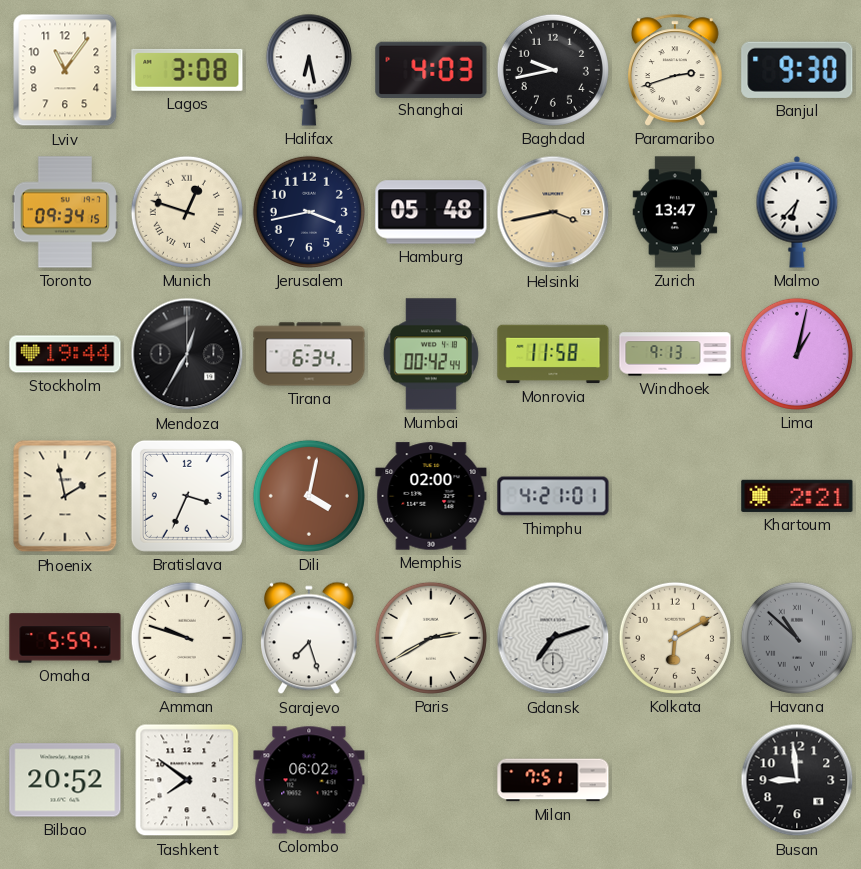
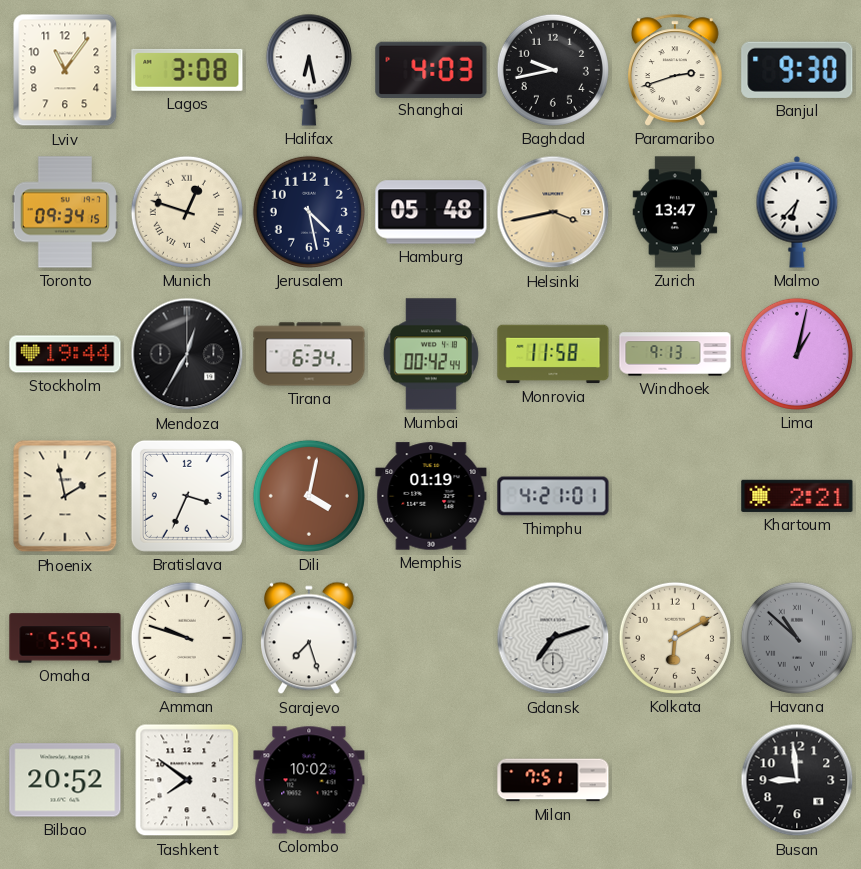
Jerusalem: 3:43 -> 4:28
Memphis: 02:00 -> 01:19
Paris: 2:40 -> none
Colombo: 06:02 -> 10:02
